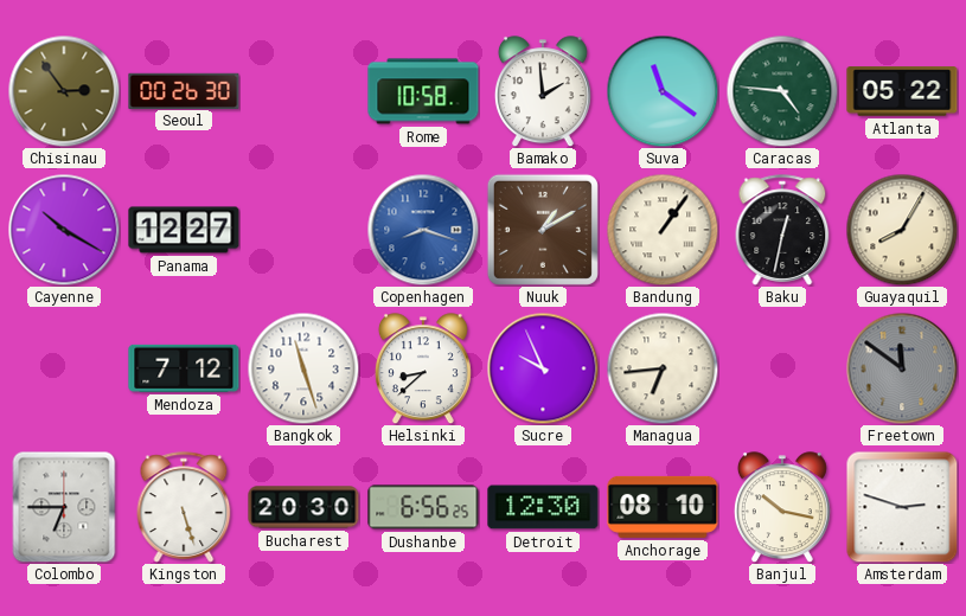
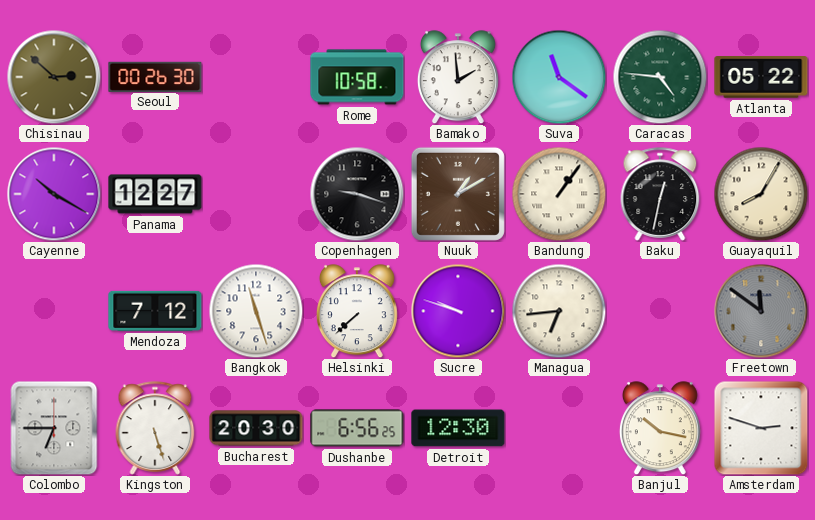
Chisinau: 2:54 -> 2:52
Copenhagen: 8:18 -> 9:18
Copenhagen dial: blue -> black
Helsinki: 8:38 -> 7:38
Sucre: 9:56 -> 9:48
Anchorage: 08:10 -> none
